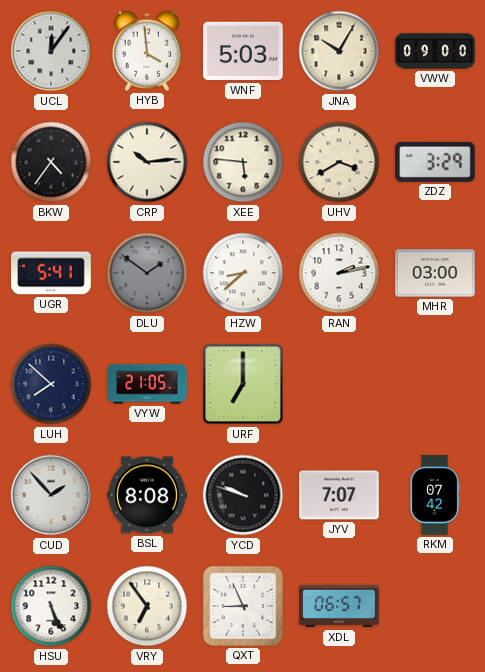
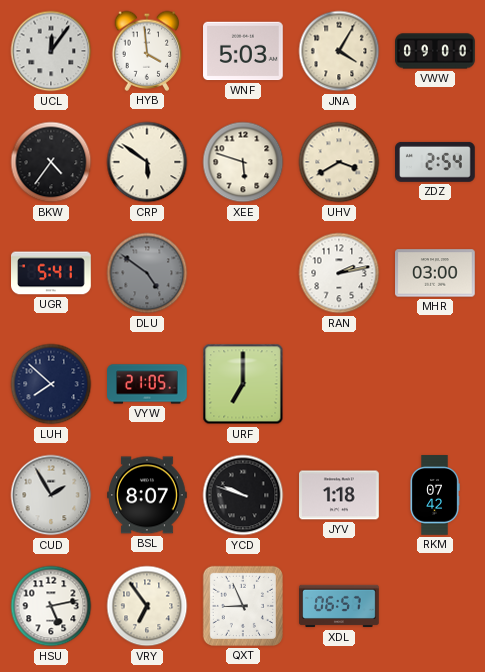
JNA: 10:05 -> 4:05
CRP: 10:14 -> 5:51
XEE: 5:46 -> 5:48
ZDZ: 3:29 -> 2:54
DLU: 1:51 -> 4:51
HZW: 8:38 -> none
CUD: 1:53 -> 1:55
BSL: 8:08 -> 8:07
JYV: 7:07 -> 1:18
HSU: 5:26 -> 5:13
